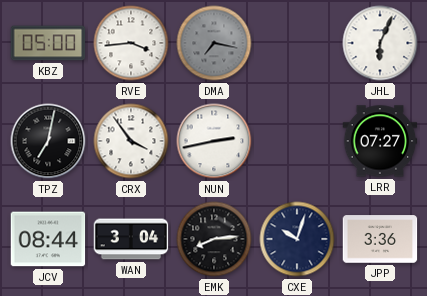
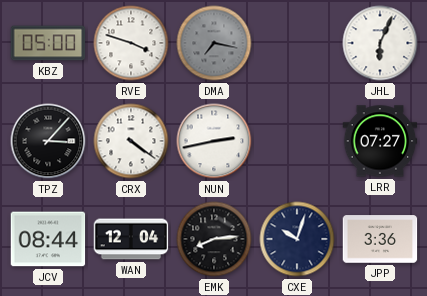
RVE: 3:44 -> 3:48
TPZ: 7:02 -> 3:07
CRX: 3:54 -> 4:21
WAN: 3:04 -> 12:04
